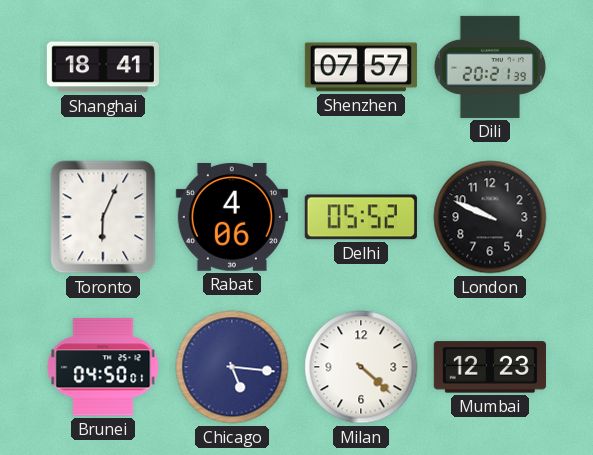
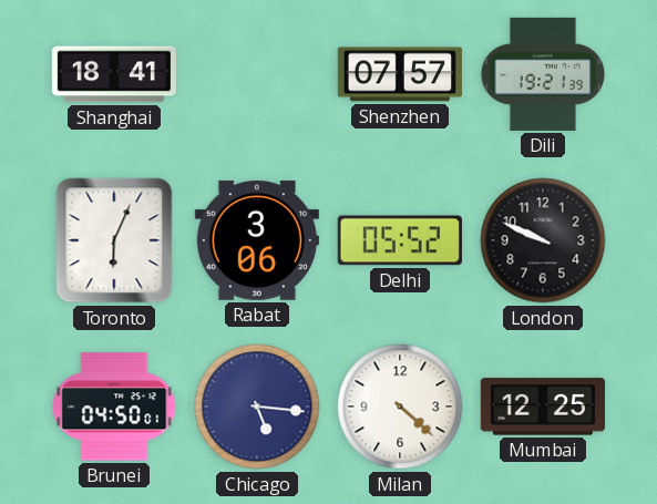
Dili: 20:21 -> 19:21
Rabat: 4:06 -> 3:06
Mumbai: 12:23 -> 12:25
